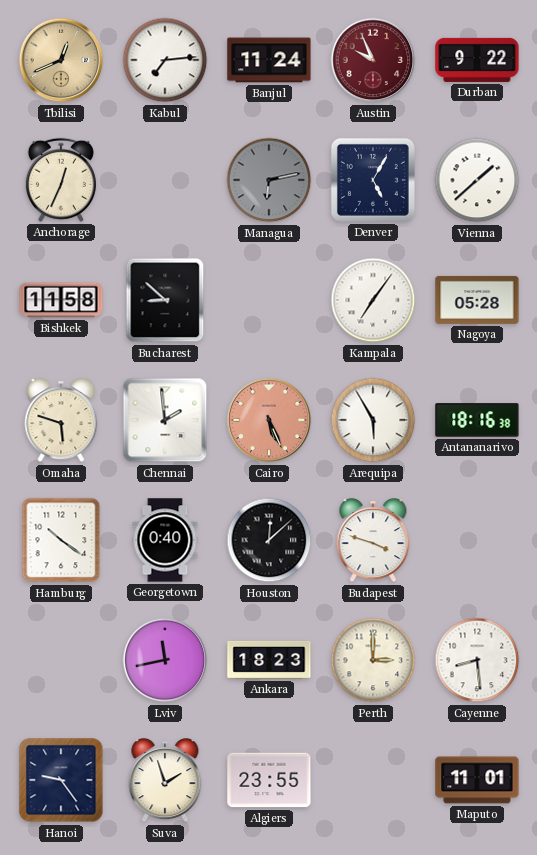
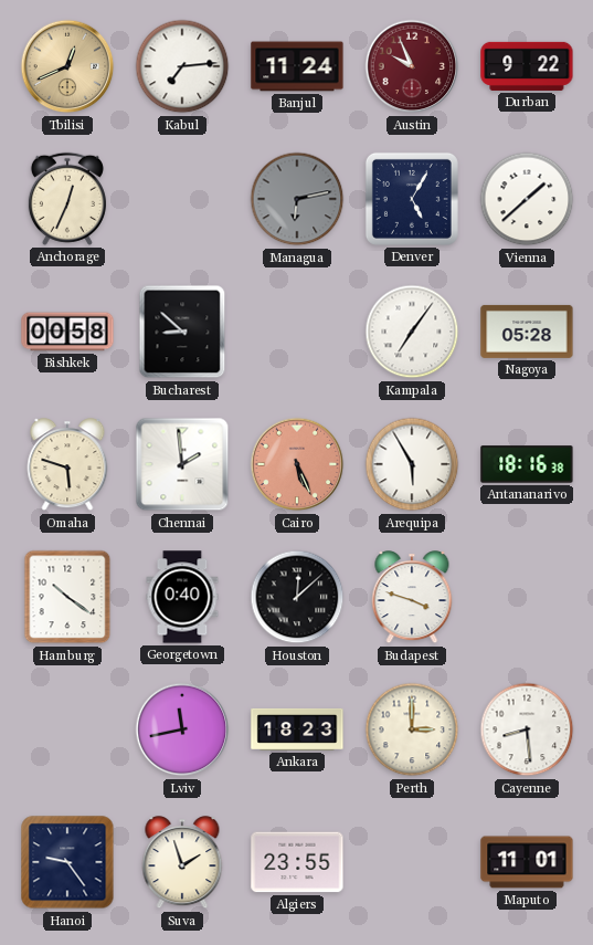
Bishkek: 11:58 -> 00:58
